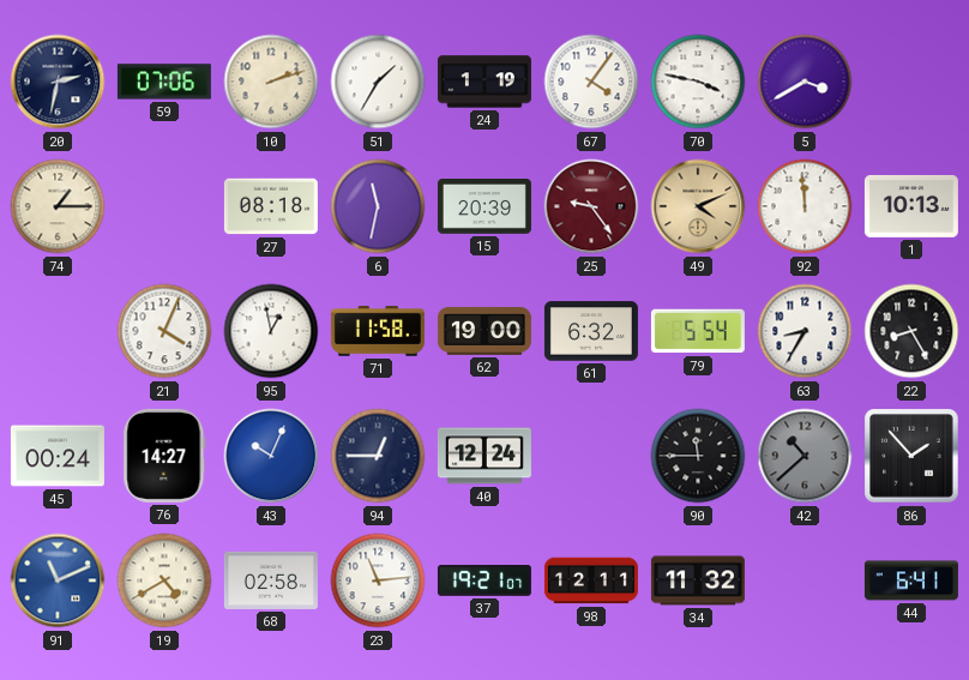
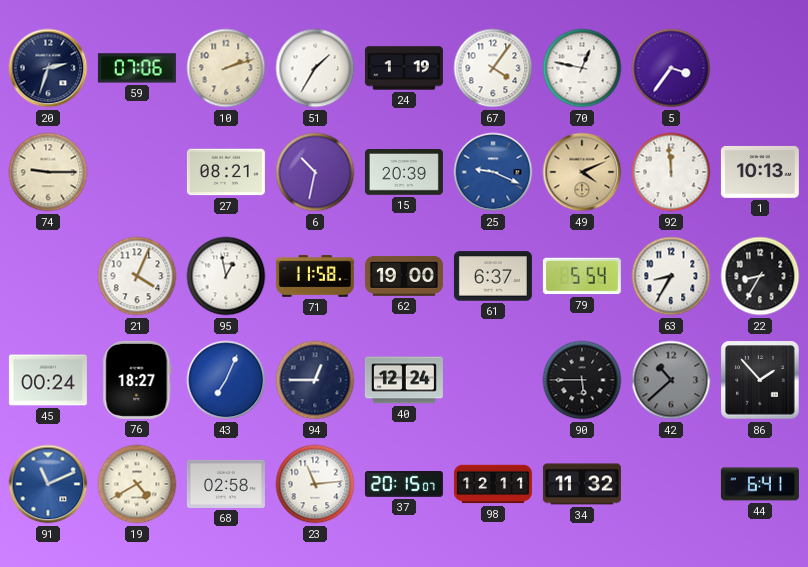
20: 2:32 -> 2:33
70: 3:47 -> 12:47
5: 3:40 -> 3:36
74: 1:15 -> 9:15
27: 08:18 -> 08:21
6: 11:32 -> 10:32
25: 9:24 -> 9:19
25 dial: burgundy -> blue
61: 6:32 -> 6:37
22: 8:25 -> 8:35
76: 14:27 -> 18:27
43: 10:04 -> 7:04
90: 11:45 -> 5:45
37: 19:21 -> 20:15
